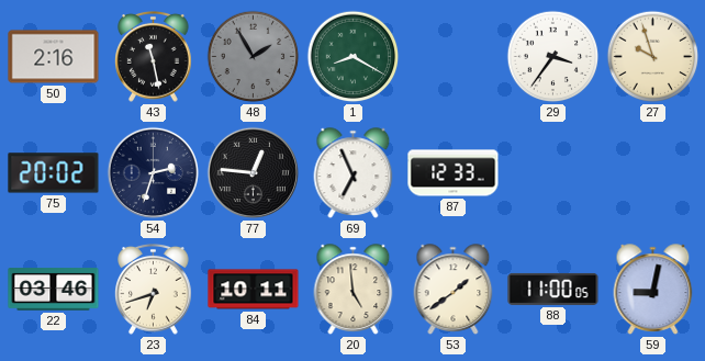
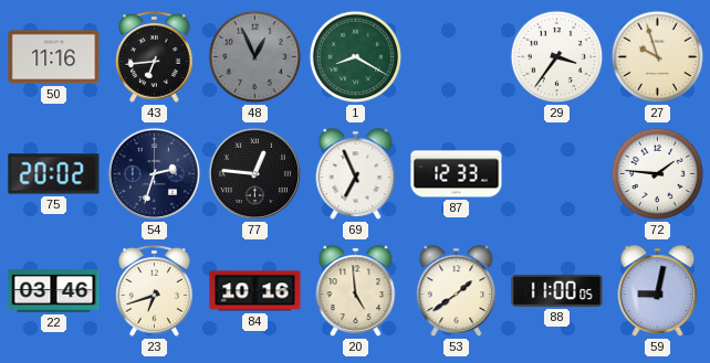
50: 2:16 -> 11:16
43: 11:28 -> 6:44
48: 1:55 -> 12:56
72: none -> 1:46
84: 10:11 -> 10:16
